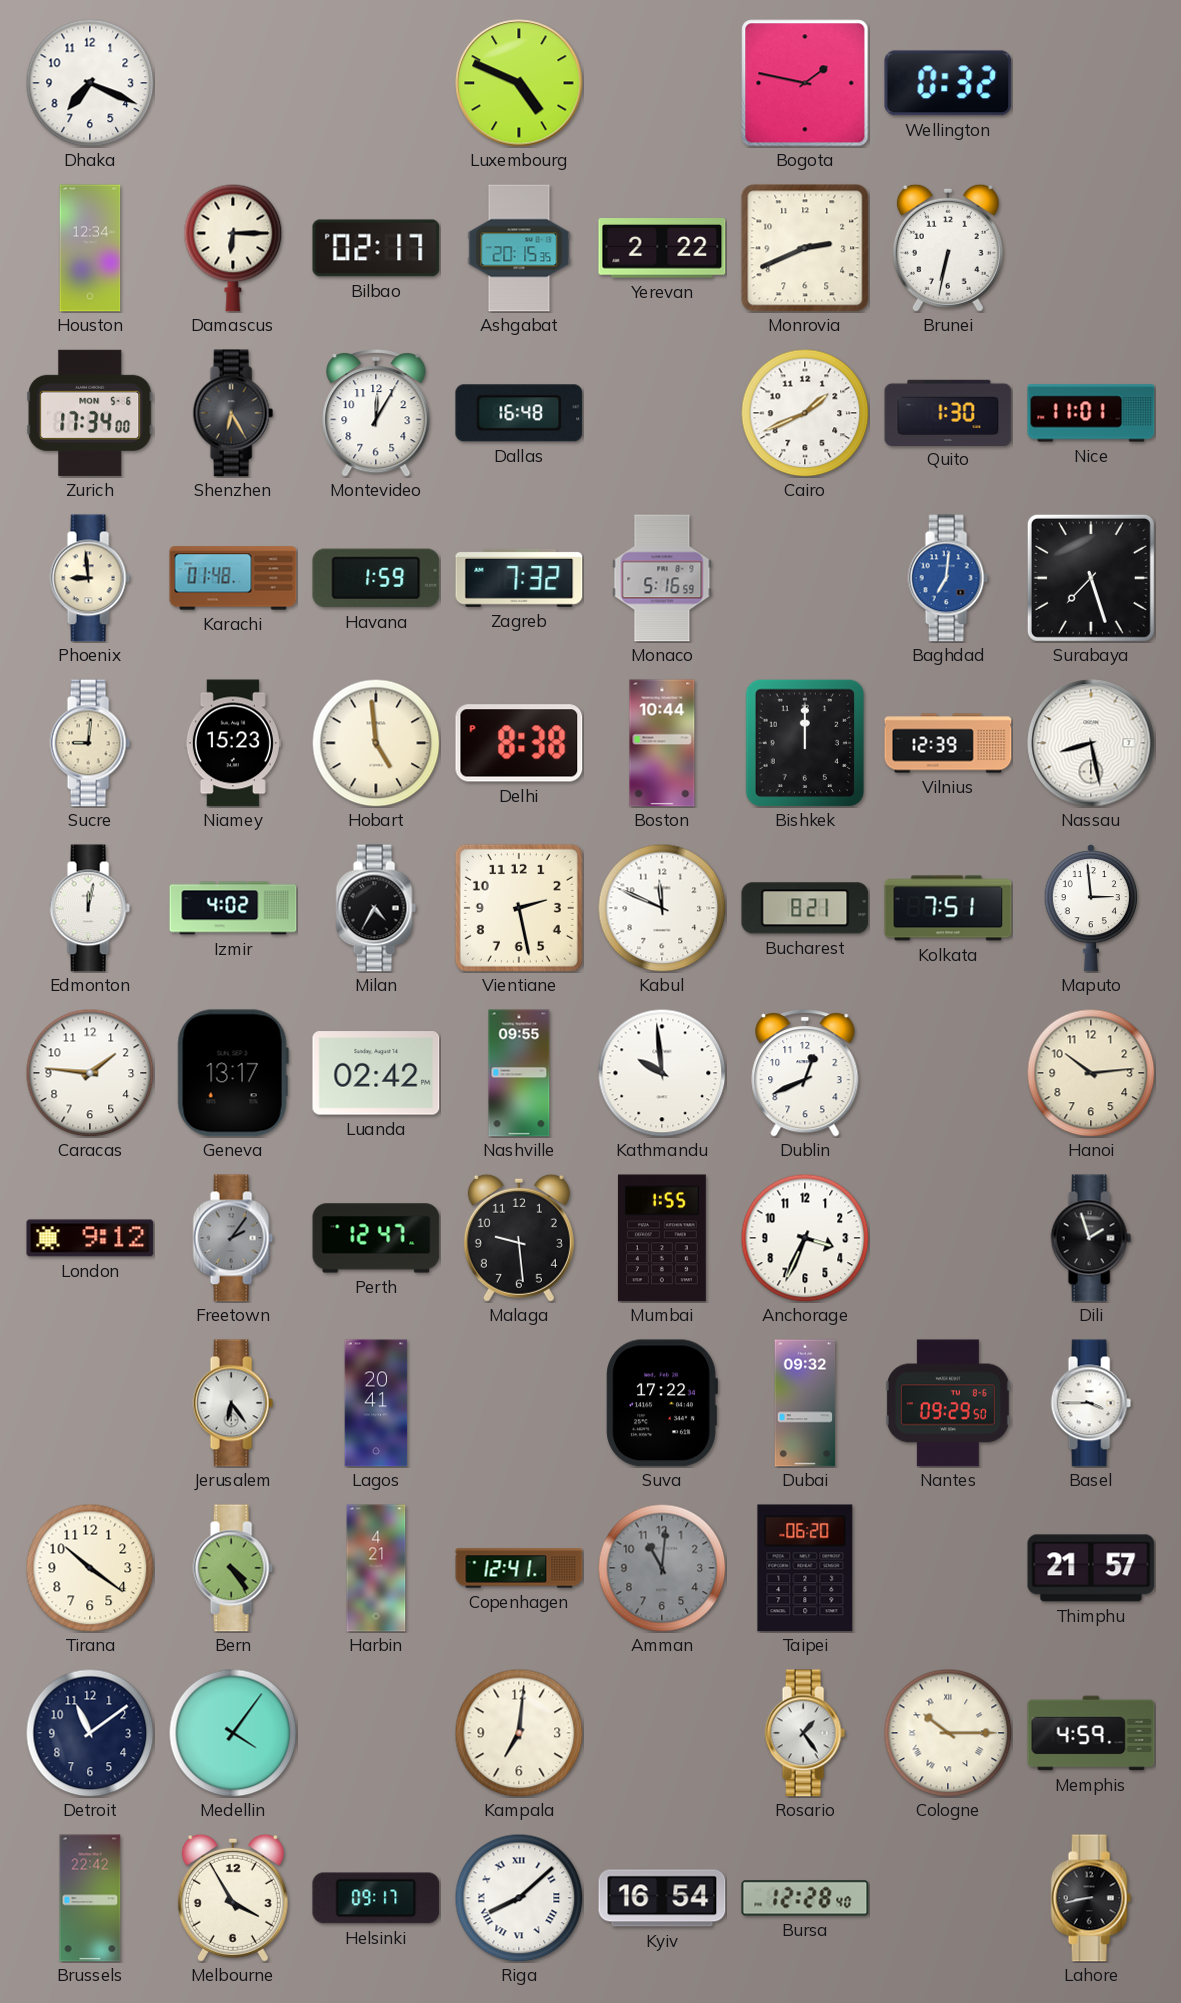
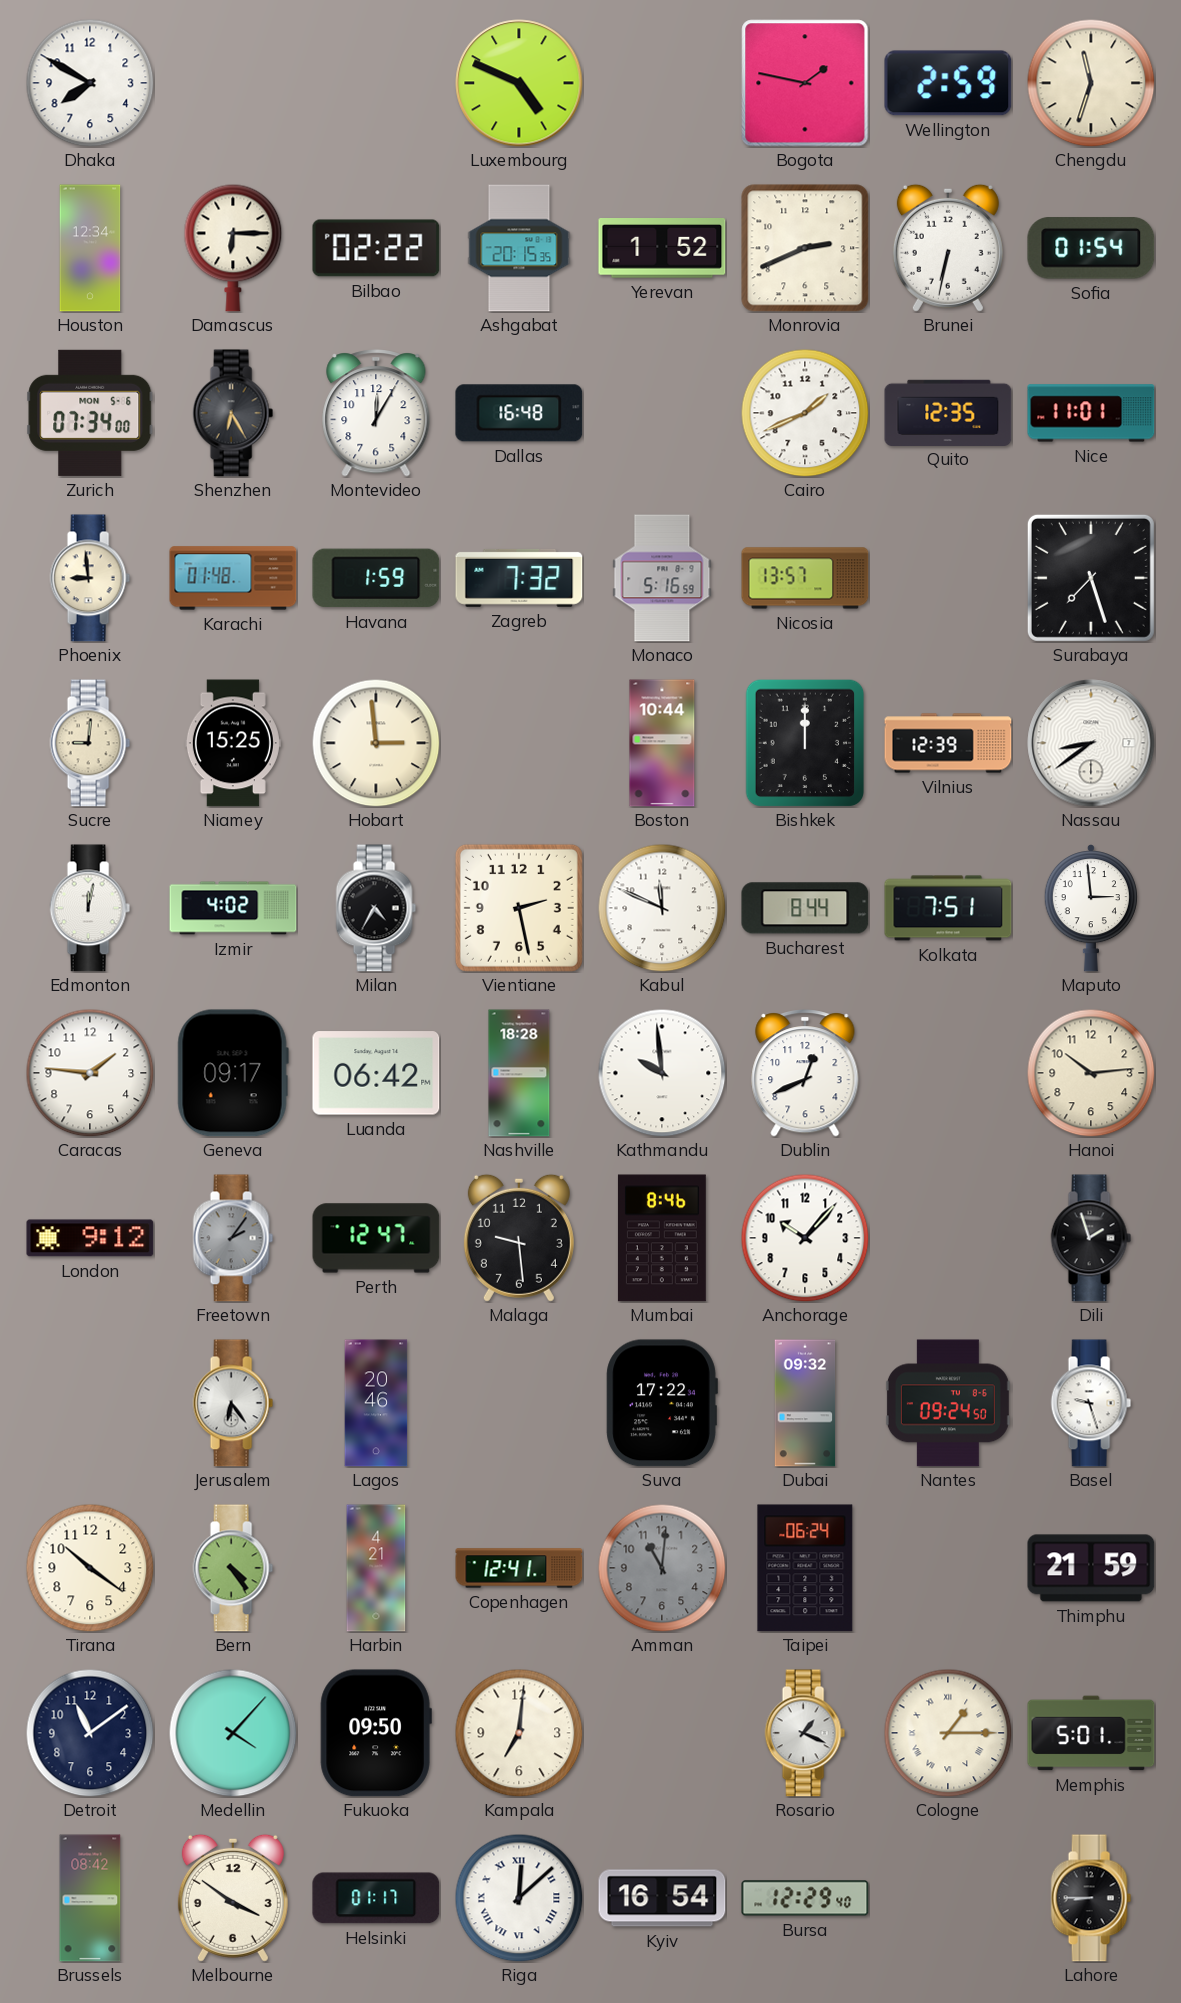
Dhaka: 7:19 -> 7:50
Wellington: 0:32 -> 2:59
Chengdu: none -> 11:33
Bilbao: 02:17 -> 02:22
Yerevan: 2:22 -> 1:52
Sofia: none -> 01:54
Zurich: 17:34 -> 07:34
Quito: 1:30 -> 12:35
Nicosia: none -> 13:57
Baghdad: 7:01 -> none
Niamey: 15:23 -> 15:25
Hobart: 4:59 -> 2:59
Delhi: 8:38 -> none
Nassau: 8:28 -> 8:39
Bucharest: 8:21 -> 8:44
Geneva: 13:17 -> 09:17
Luanda: 02:42 -> 06:42
Nashville: 09:55 -> 18:28
Mumbai: 1:55 -> 8:46
Anchorage: 3:34 -> 10:07
Lagos: 20:41 -> 20:46
Nantes: 09:29 -> 09:24
Basel: 3:45 -> 9:27
Taipei: 06:20 -> 06:24
Thimphu: 21:57 -> 21:59
Medellin: 4:06 -> 4:07
Fukuoka: none -> 09:50
Rosario: 1:24 -> 1:19
Cologne: 10:15 -> 1:15
Memphis: 4:59 -> 5:01
Brussels: 22:42 -> 08:42
Melbourne: 3:55 -> 3:51
Helsinki: 09:17 -> 01:17
Riga: 8:08 -> 12:08
Bursa: 12:28 -> 12:29
Lahore: 8:43 -> 8:45
